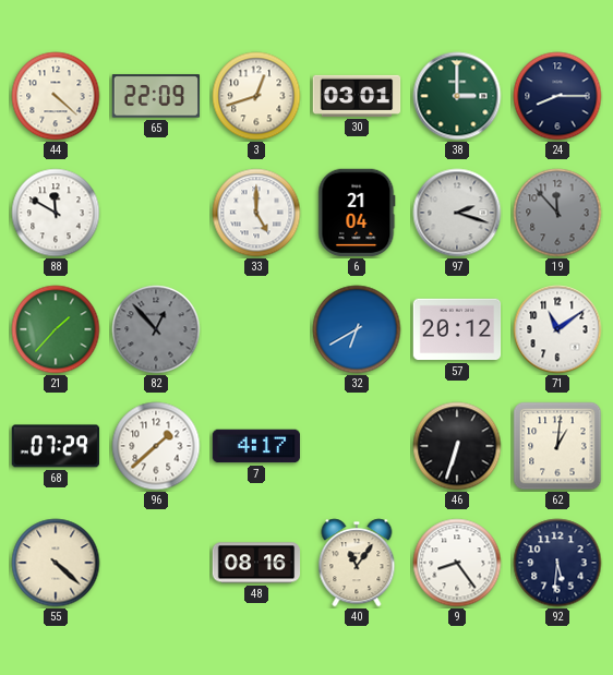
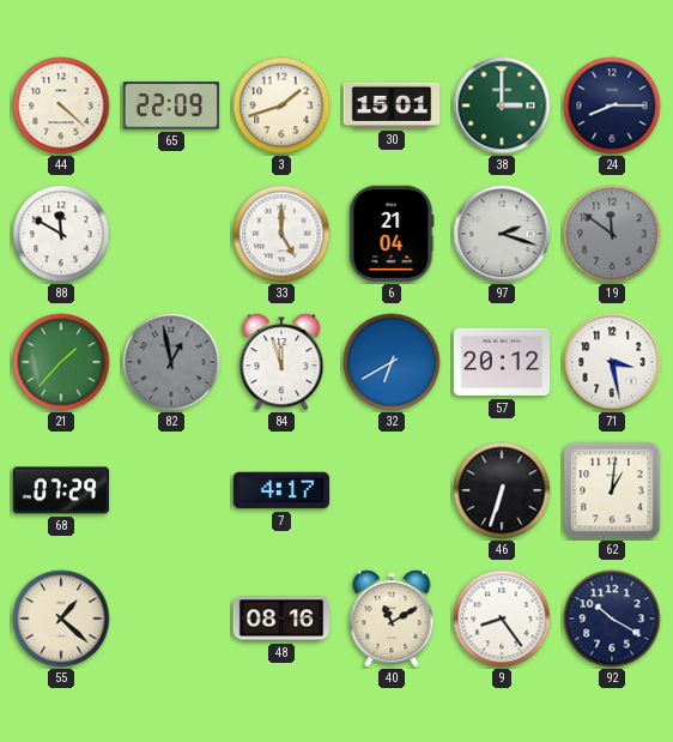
3: 12:42 -> 1:42
30: 03:01 -> 15:01
19: 11:53 -> 11:51
82: 12:53 -> 12:58
84: none -> 11:57
71: 11:09 -> 3:28
96: 1:38 -> none
55: 4:22 -> 1:22
40: 11:06 -> 11:10
92: 5:31 -> 10:20
